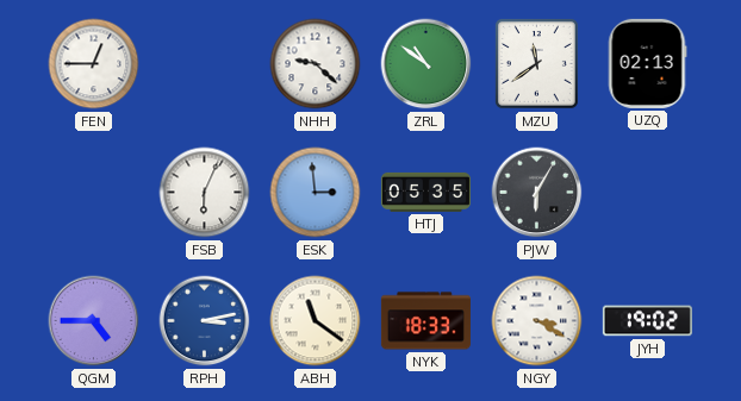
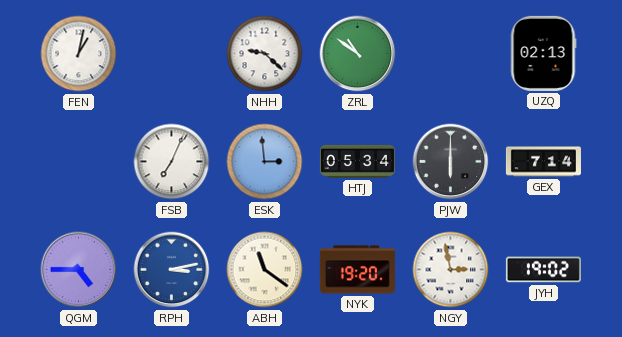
FEN: 12:45 -> 1:02
MZU: 11:39 -> none
FSB: 6:04 -> 7:04
HTJ: 05:35 -> 05:34
PJW: 6:05 -> 6:00
GEX: none -> 7:14
NYK: 18:33 -> 19:20
NGY: 3:20 -> 2:58
